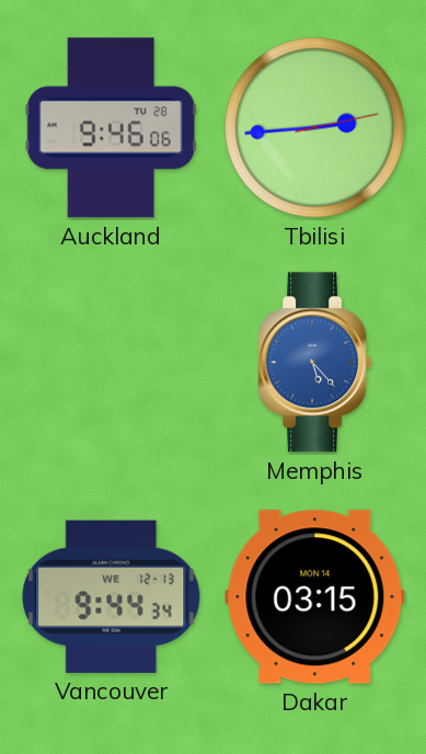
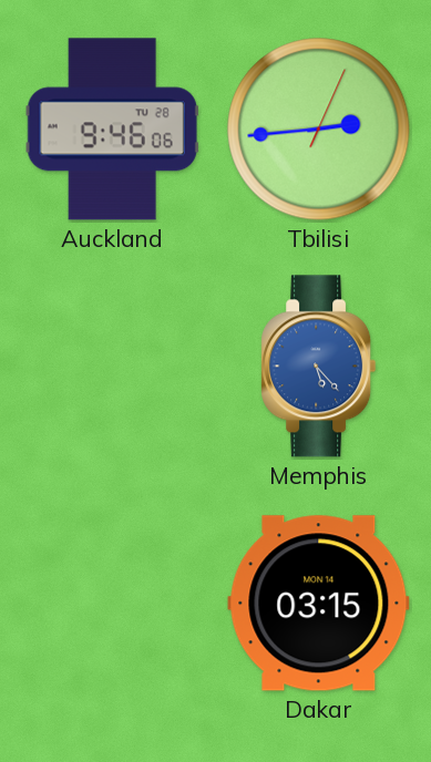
Tbilisi: 2:44:13 -> 2:44:04
Vancouver: 9:44 -> none
